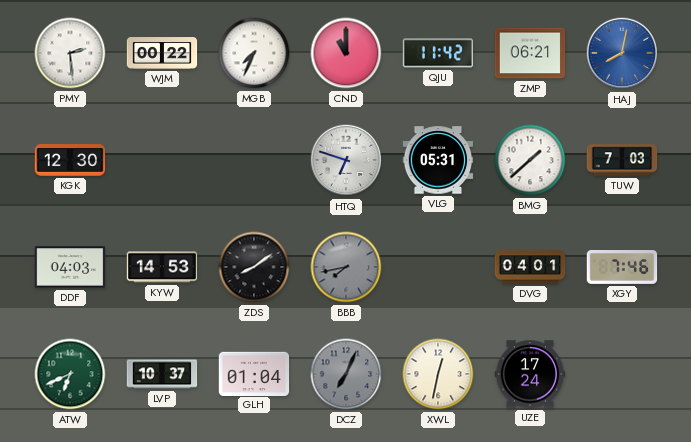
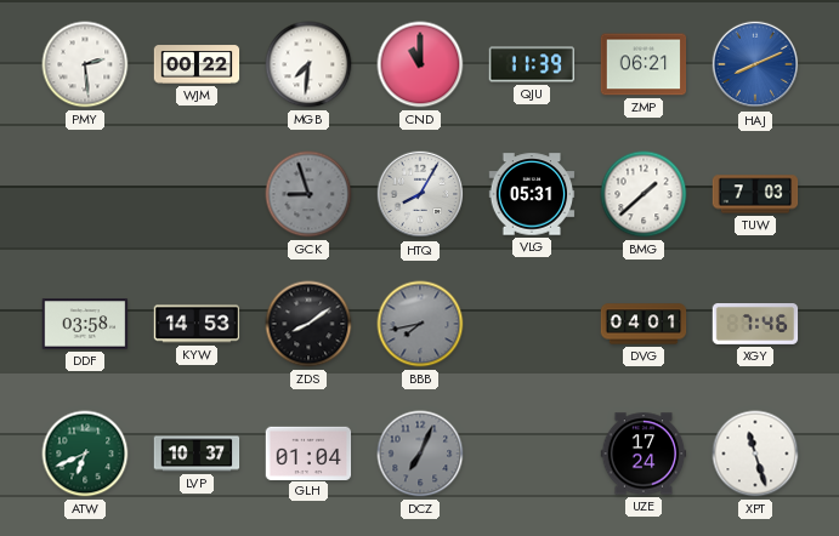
MGB: 7:34 -> 7:31
QJU: 11:42 -> 11:39
HAJ: 8:02 -> 8:11
KGK: 12:30 -> none
GCK: none -> 8:57
HTQ: 6:48 -> 8:05
DDF: 04:03 -> 03:58
XWL: 12:32 -> none
XPT: none -> 11:27
